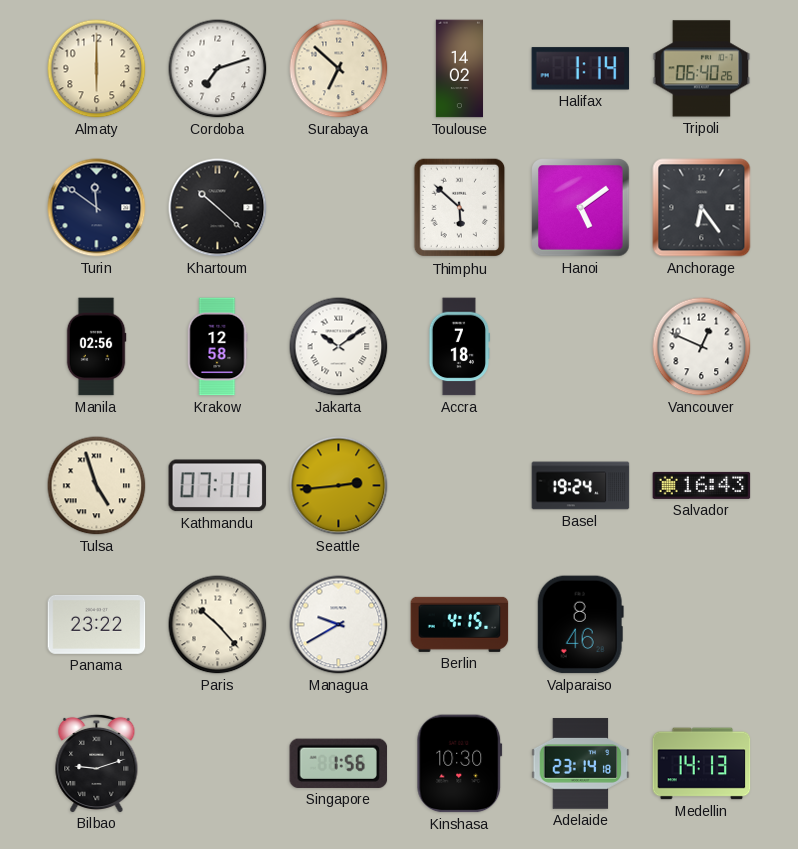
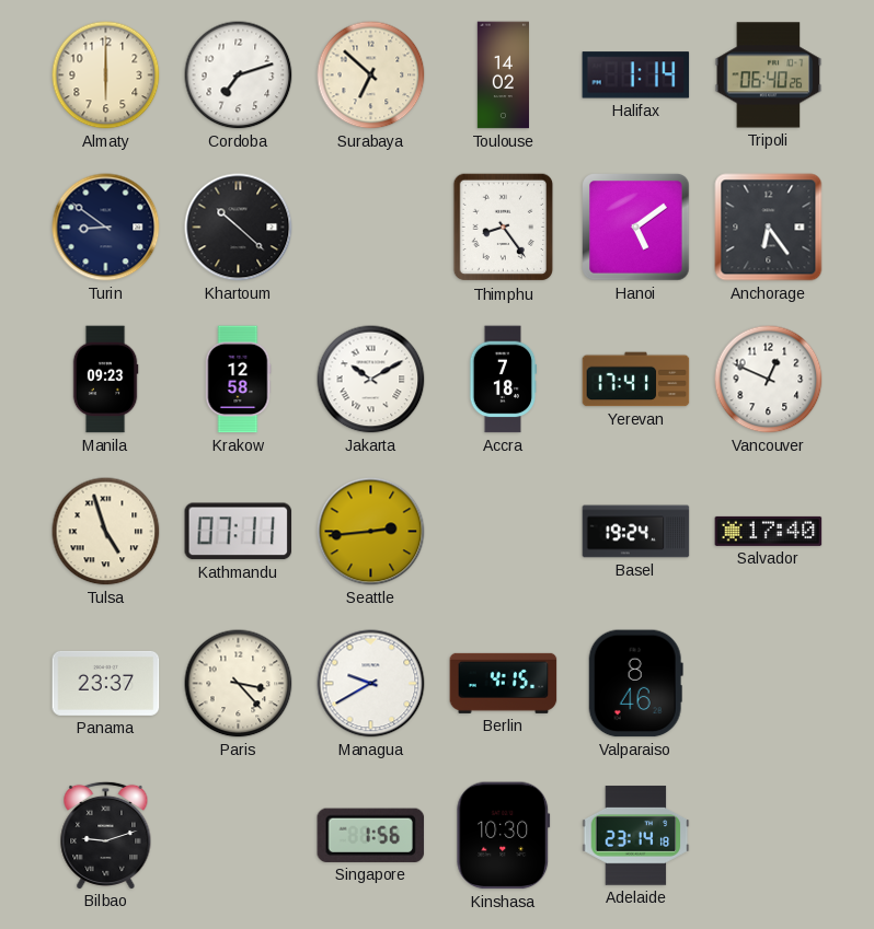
Turin: 11:51 -> 8:51
Thimphu: 5:52 -> 8:24
Manila: 02:56 -> 09:23
Jakarta: 10:09 -> 10:10
Yerevan: none -> 17:41
Salvador: 16:43 -> 17:40
Panama: 23:22 -> 23:37
Paris: 10:23 -> 3:23
Medellin: 14:13 -> none
